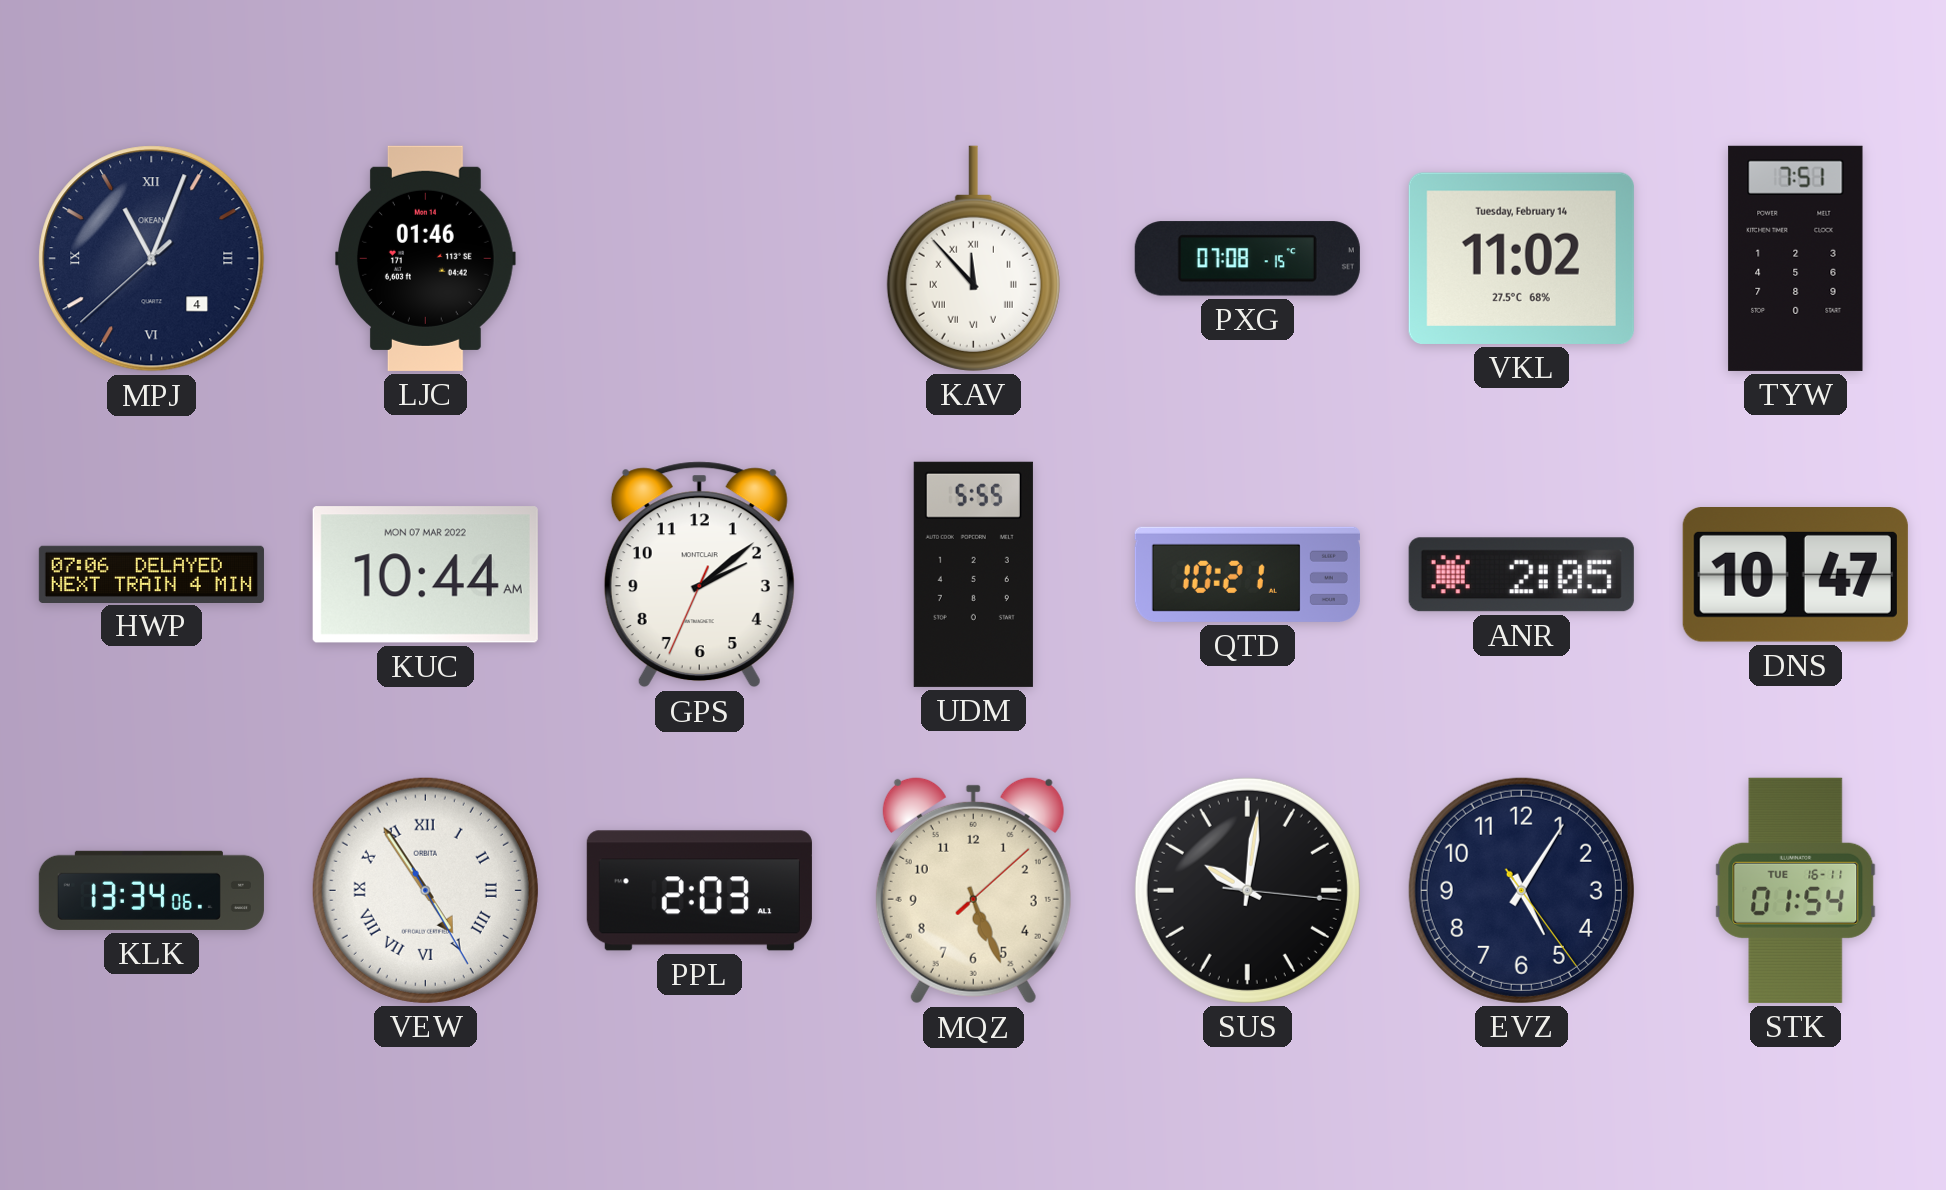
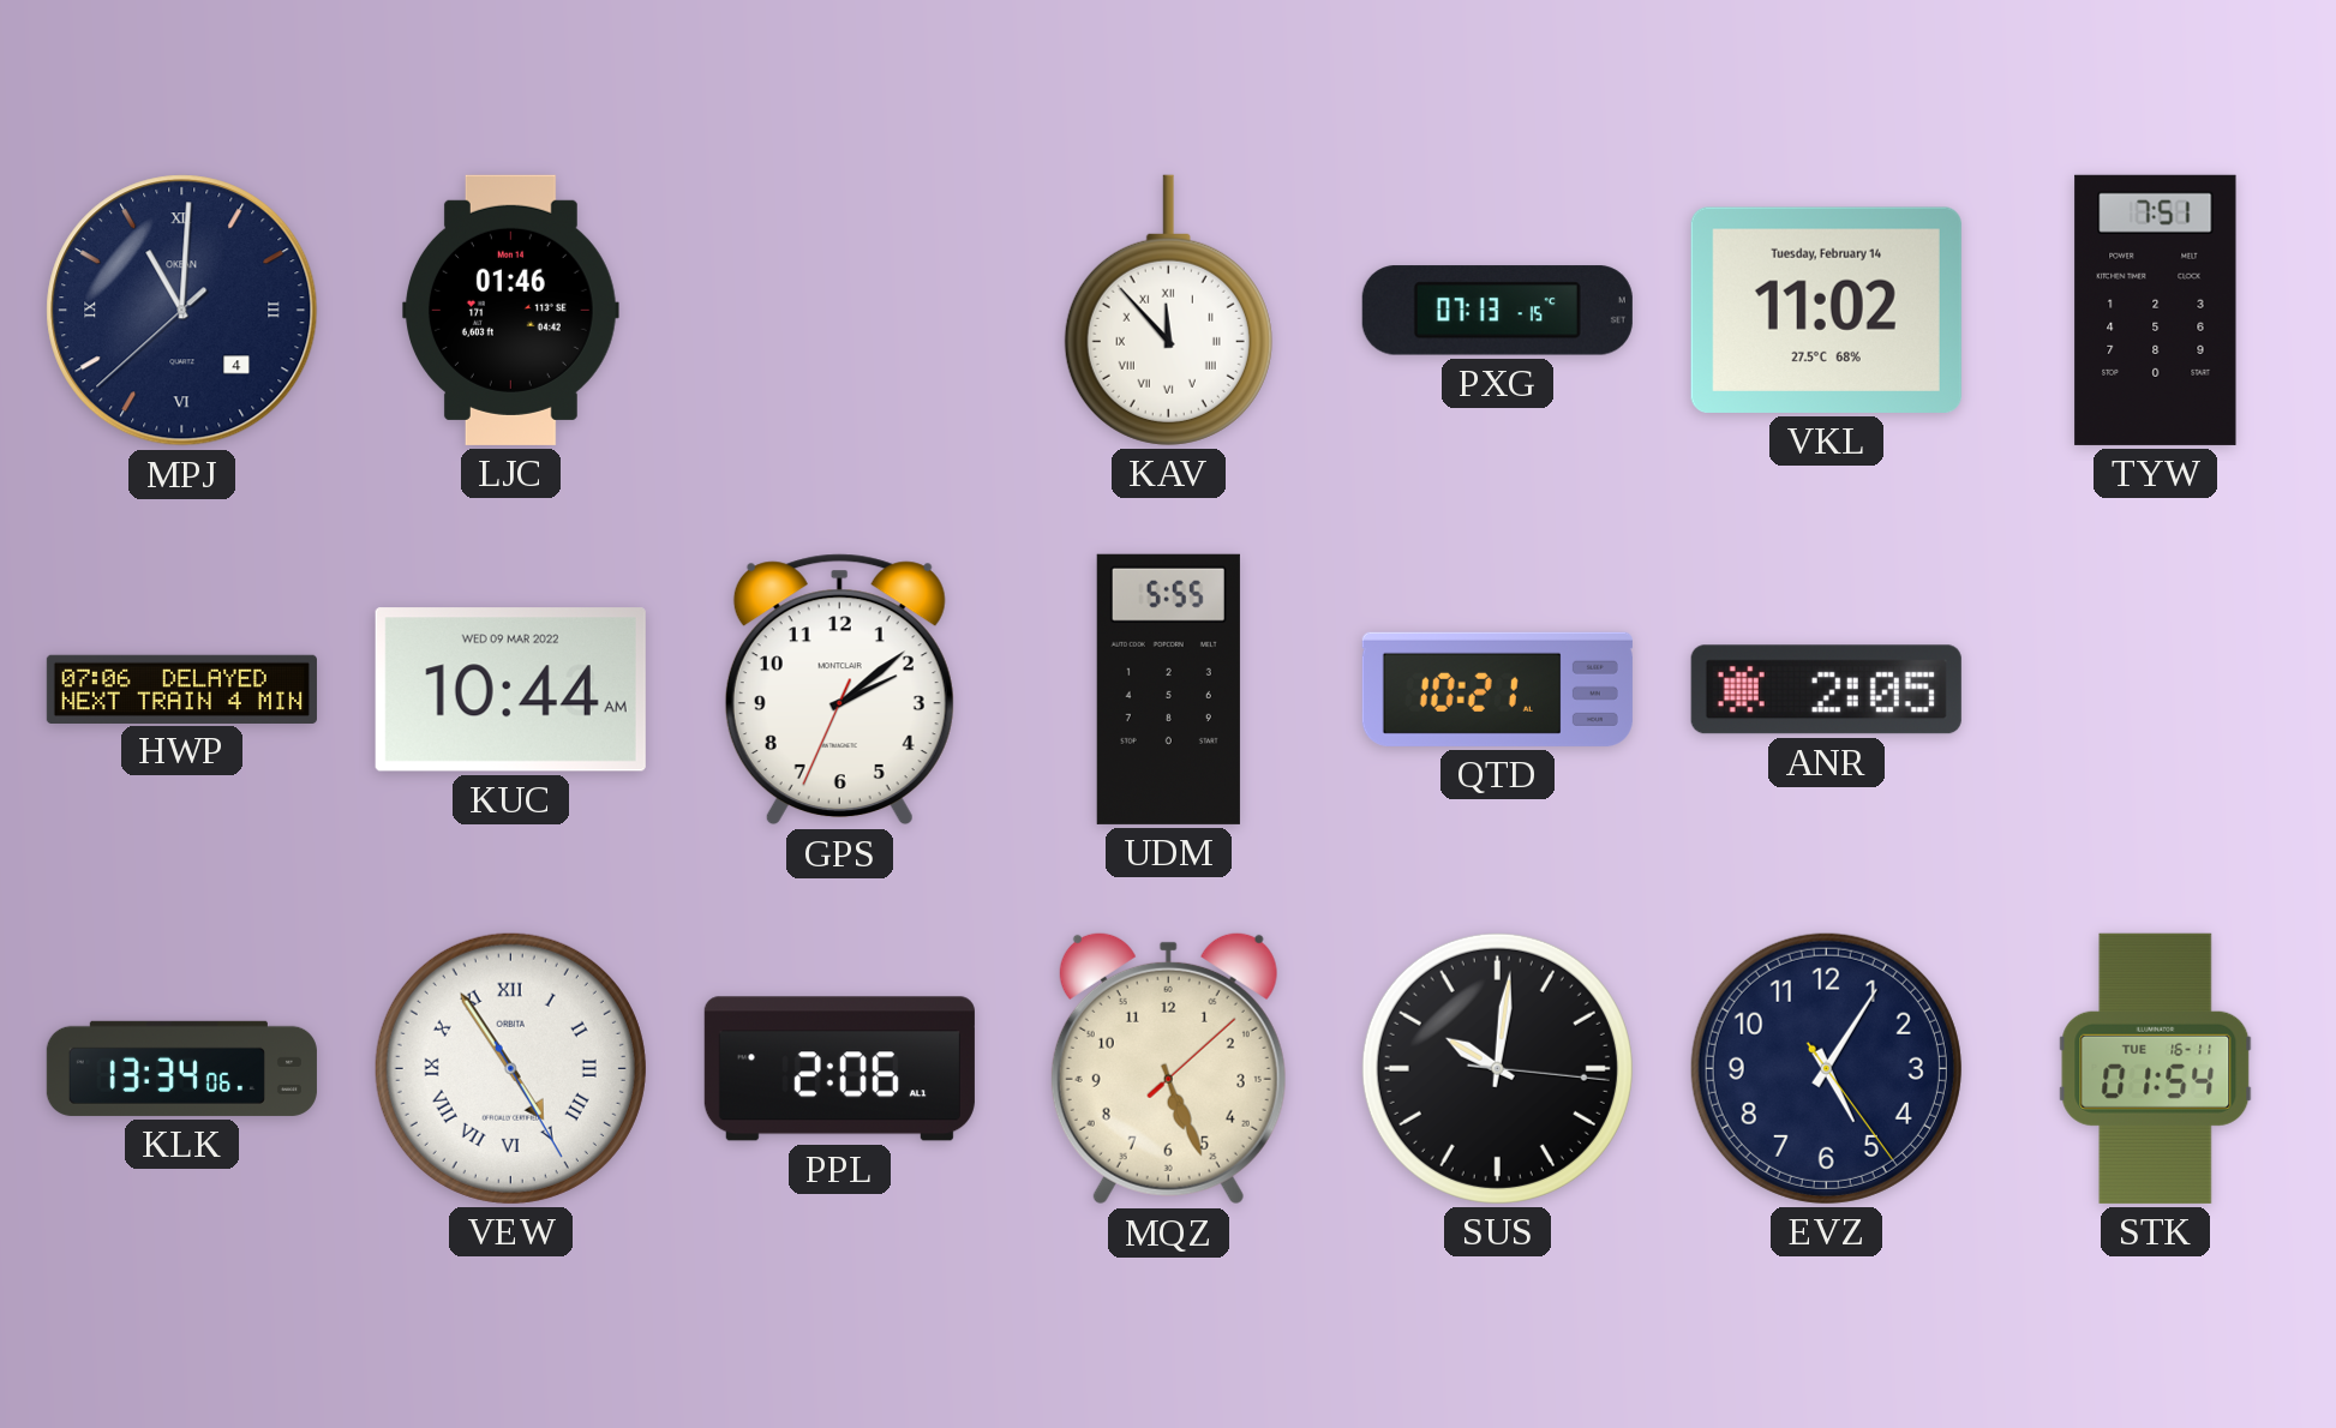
MPJ: 11:03 -> 11:00
PXG: 07:08 -> 07:13
KUC date: MON 07 MAR 2022 -> WED 09 MAR 2022
DNS: 10:47 -> none
PPL: 2:03 -> 2:06
